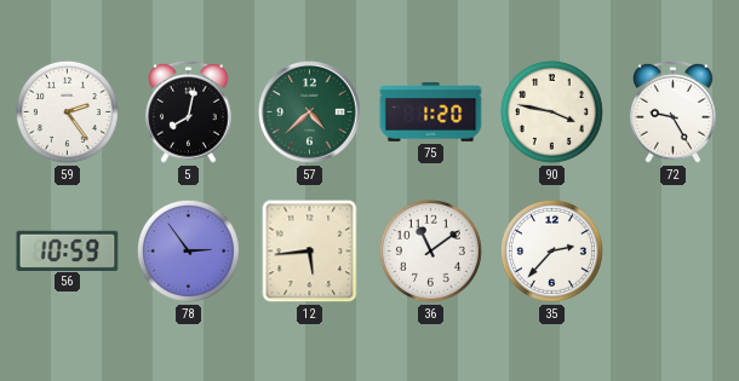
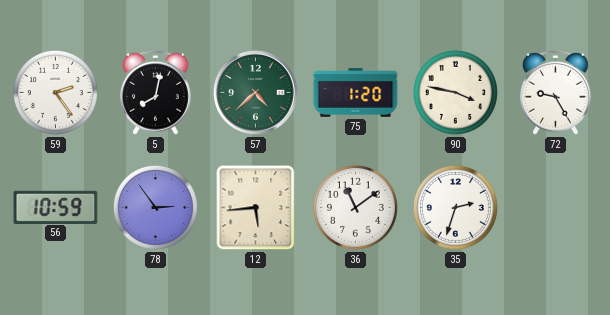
35: 2:37 -> 2:33
